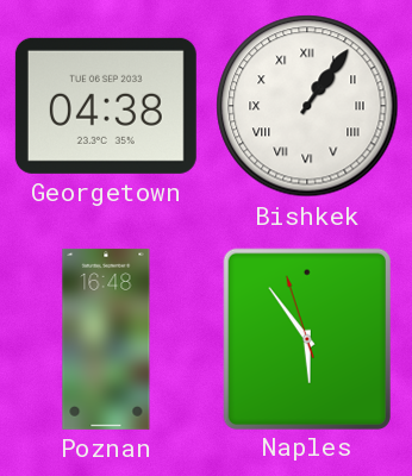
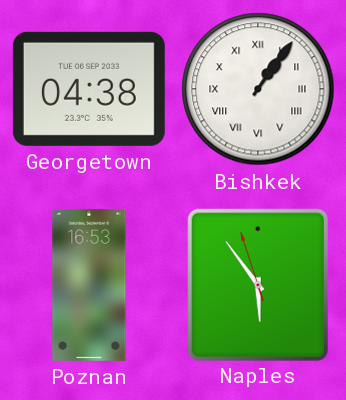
Poznan: 16:48 -> 16:53
